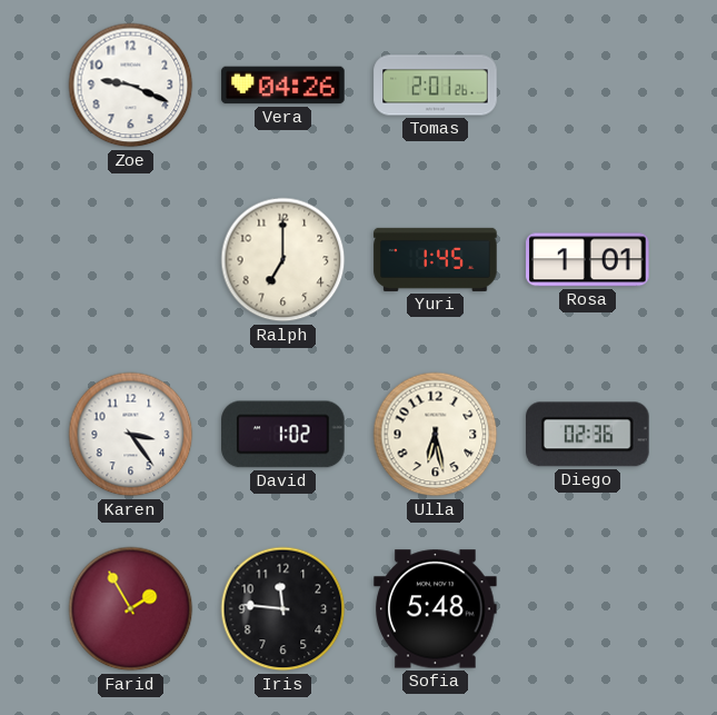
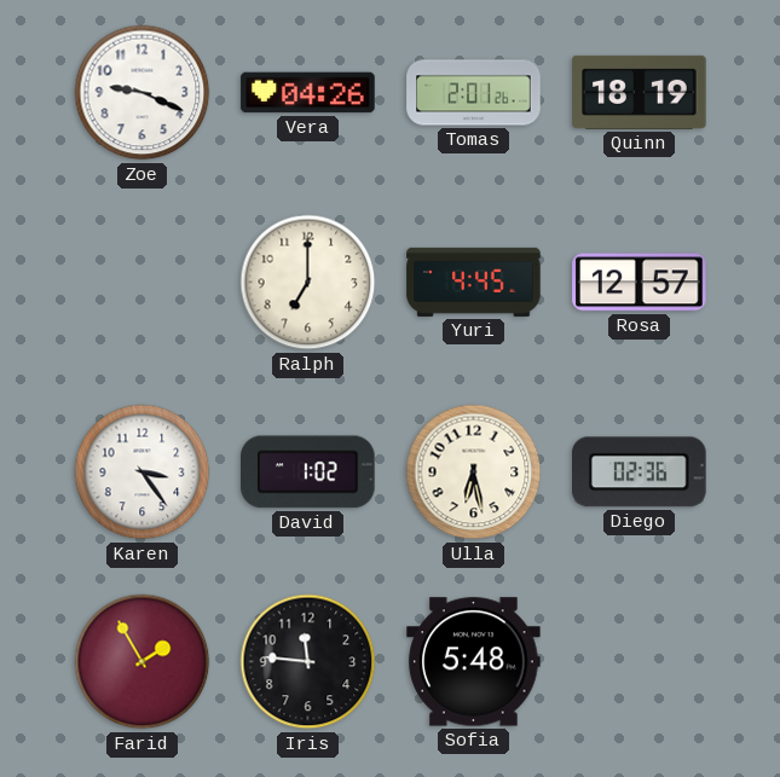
Quinn: none -> 18:19
Yuri: 1:45 -> 4:45
Rosa: 1:01 -> 12:57
